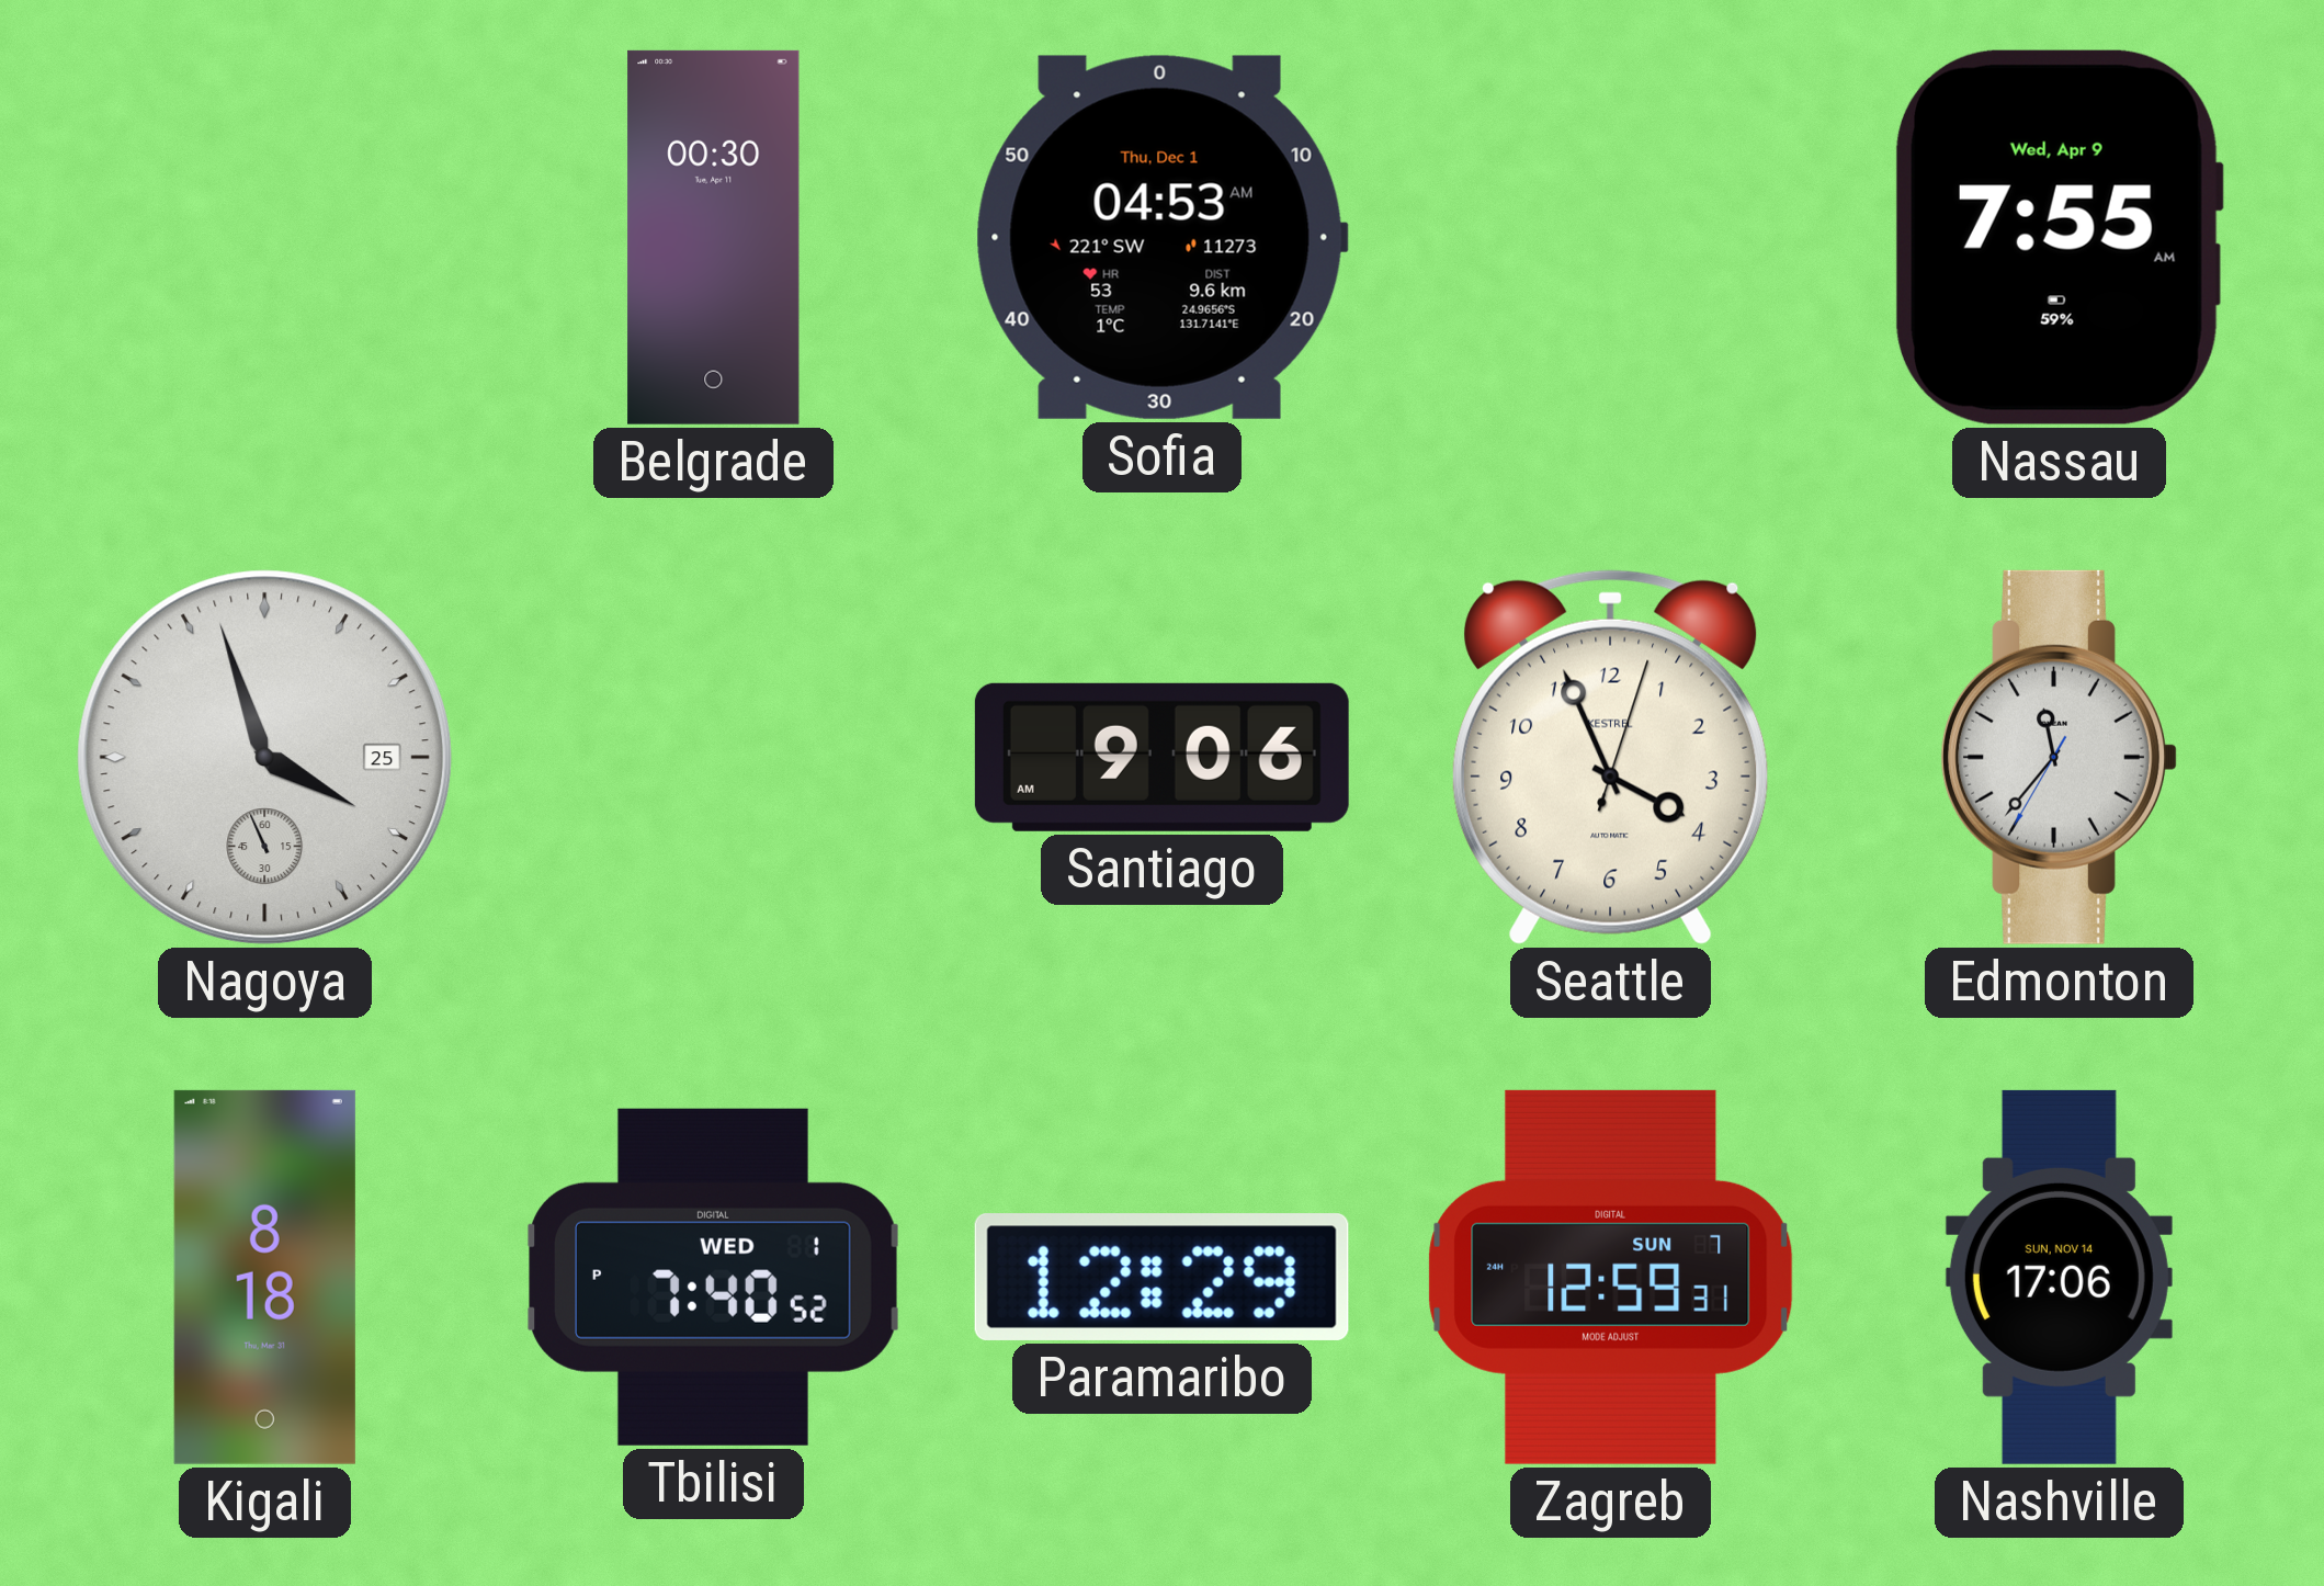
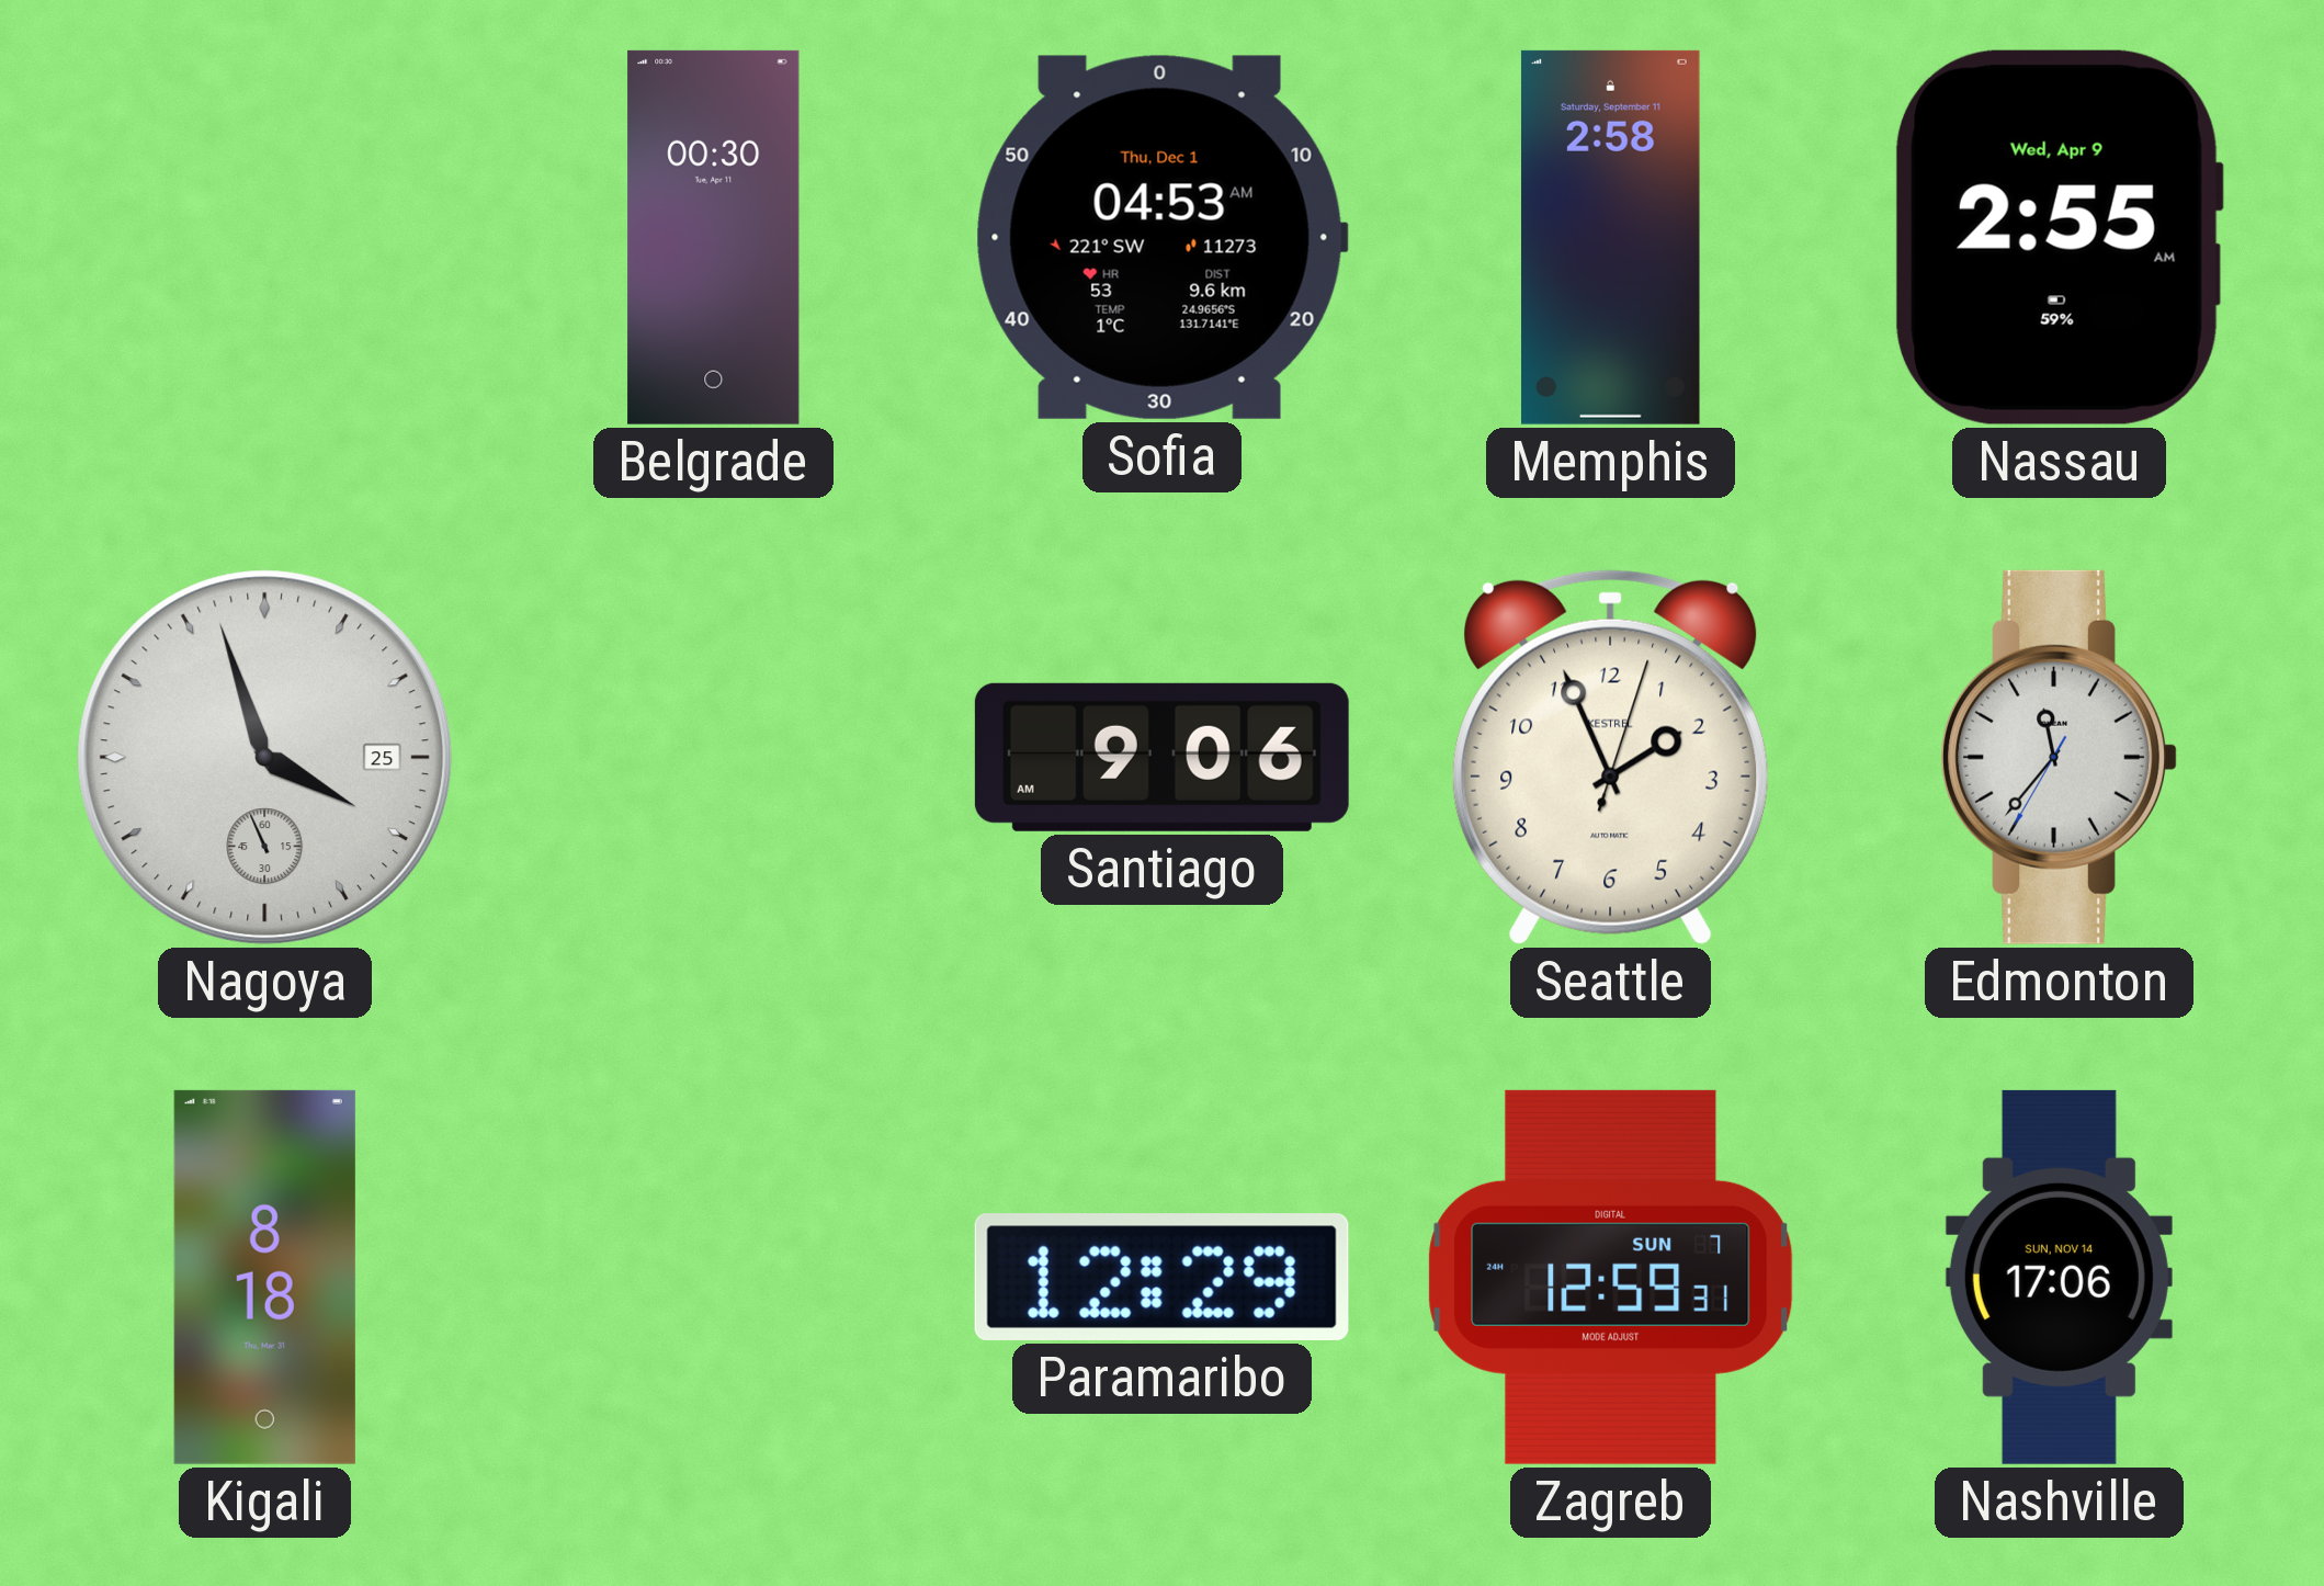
Memphis: none -> 2:58
Nassau: 7:55 -> 2:55
Seattle: 3:56 -> 1:56
Tbilisi: 7:40 -> none
